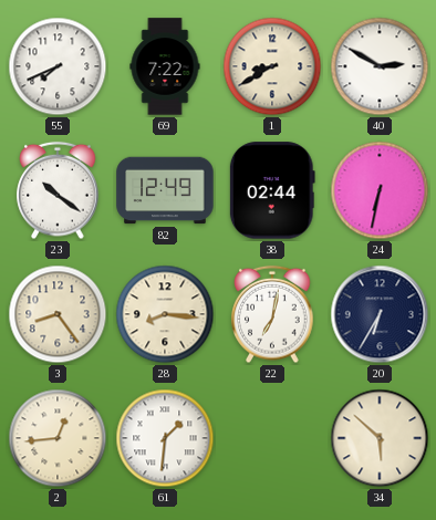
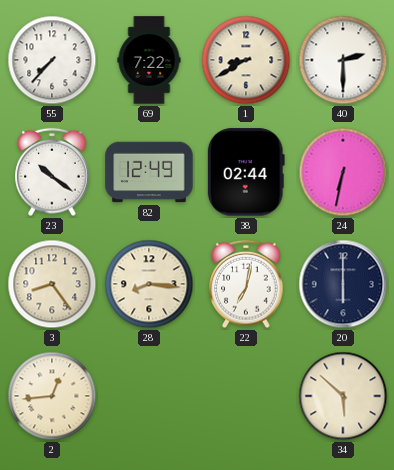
55: 7:41 -> 7:37
40: 2:50 -> 2:30
20: 6:35 -> 6:00
61: 1:31 -> none
